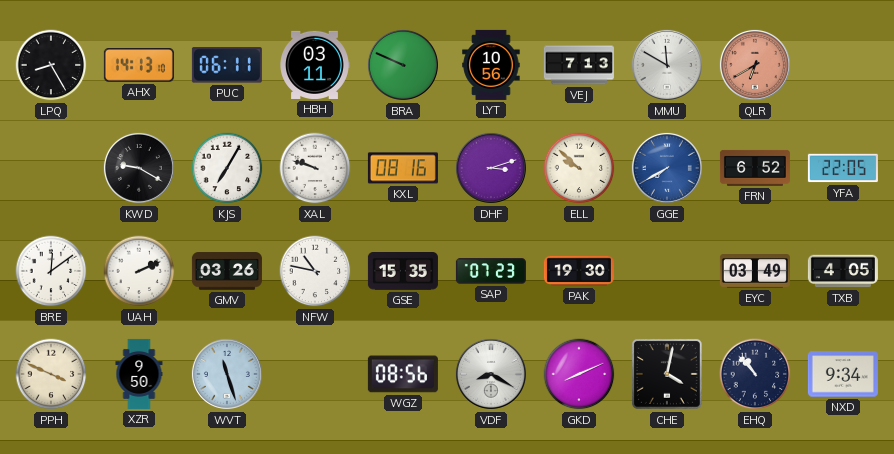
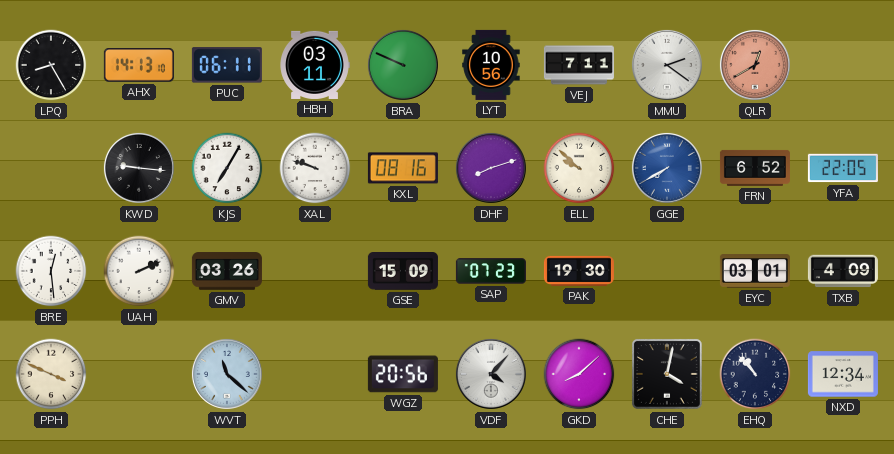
VEJ: 7:13 -> 7:11
MMU: 11:50 -> 2:21
QLR: 6:40 -> 12:40
KWD: 9:20 -> 9:16
DHF: 3:12 -> 8:12
BRE: 12:09 -> 12:29
NFW: 10:47 -> none
GSE: 15:35 -> 15:09
EYC: 03:49 -> 03:01
TXB: 4:05 -> 4:09
XZR: 9:50 -> none
WVT: 11:27 -> 11:22
WGZ: 08:56 -> 20:56
VDF: 8:20 -> 4:07
GKD: 8:11 -> 8:08
NXD: 9:34 -> 12:34
